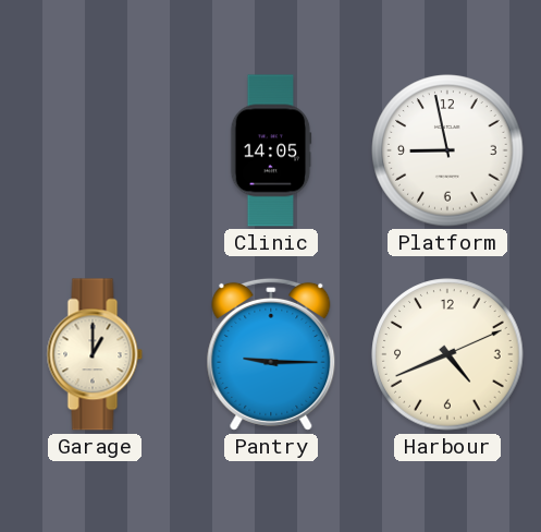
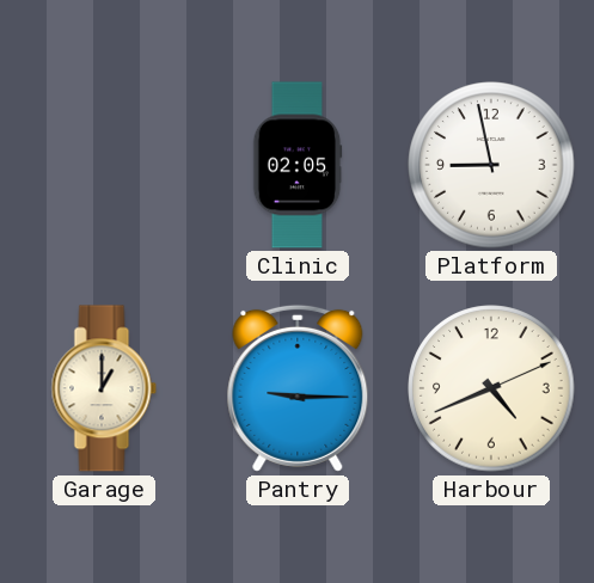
Clinic: 14:05 -> 02:05
